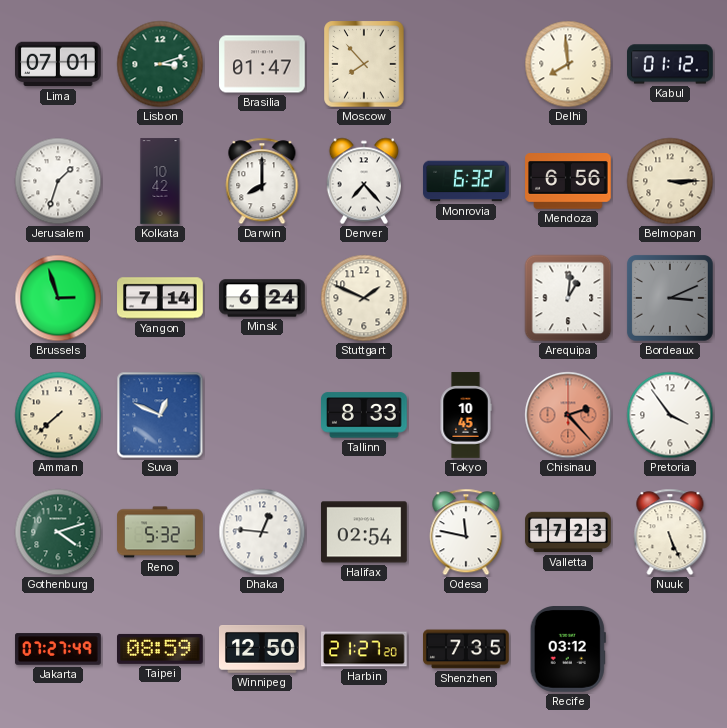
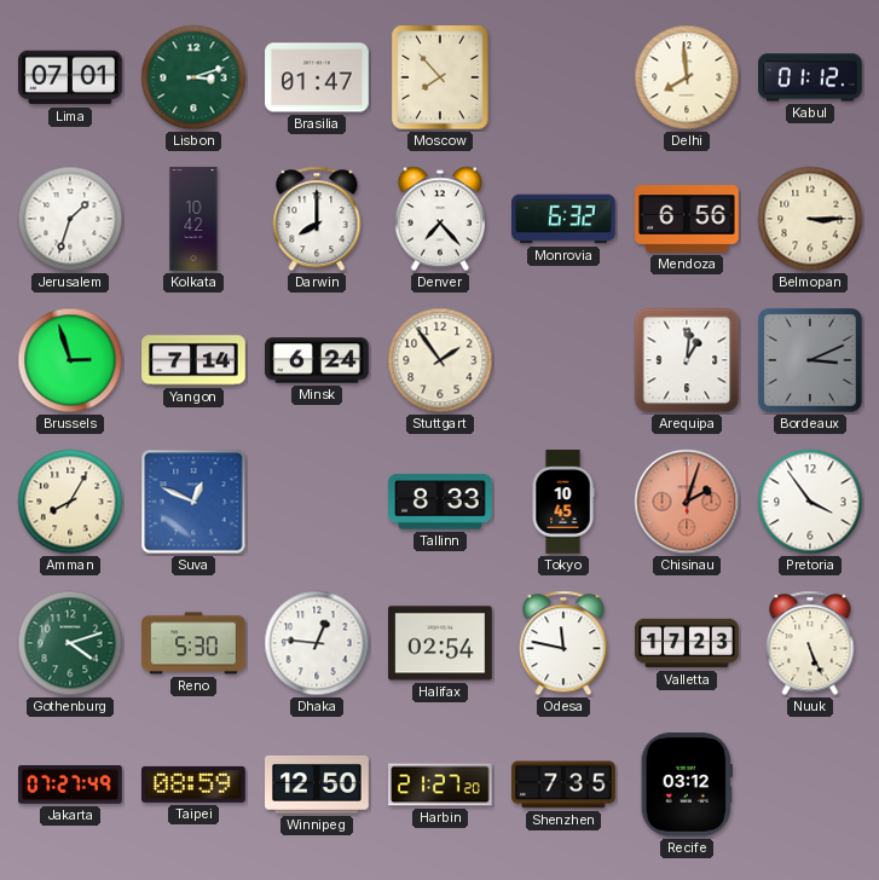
Stuttgart: 1:49 -> 1:54
Amman: 7:38 -> 8:05
Chisinau: 2:23 -> 2:03
Reno: 5:32 -> 5:30
